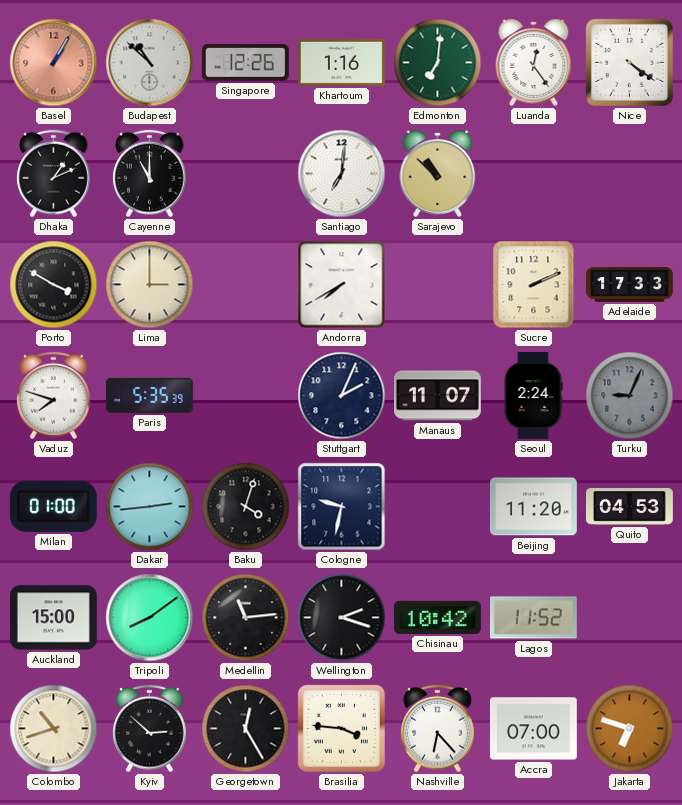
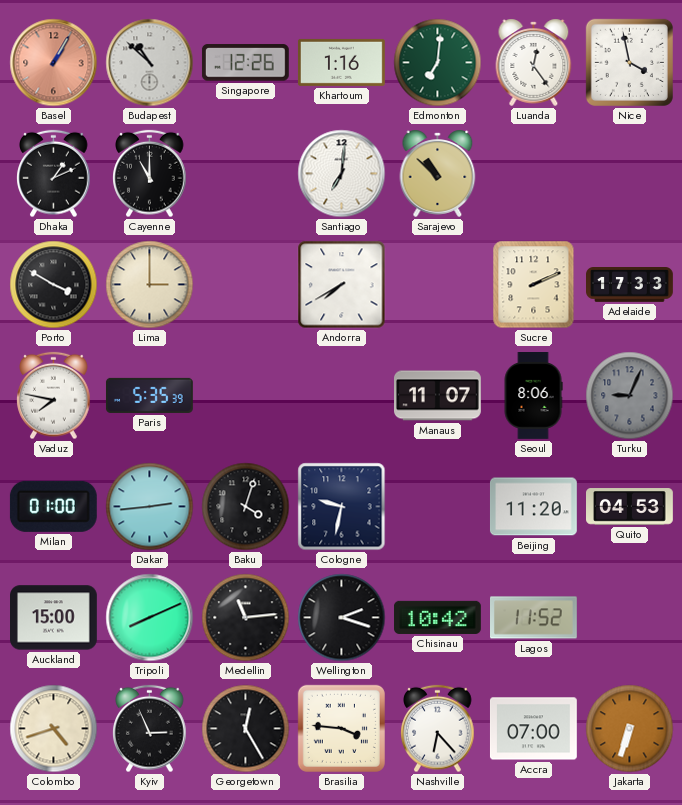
Nice: 4:21 -> 3:58
Vaduz: 7:48 -> 7:47
Stuttgart: 2:04 -> none
Seoul: 2:24 -> 8:06
Tripoli: 8:09 -> 8:11
Colombo: 10:42 -> 4:42
Kyiv: 2:52 -> 2:56
Jakarta: 6:48 -> 6:33
